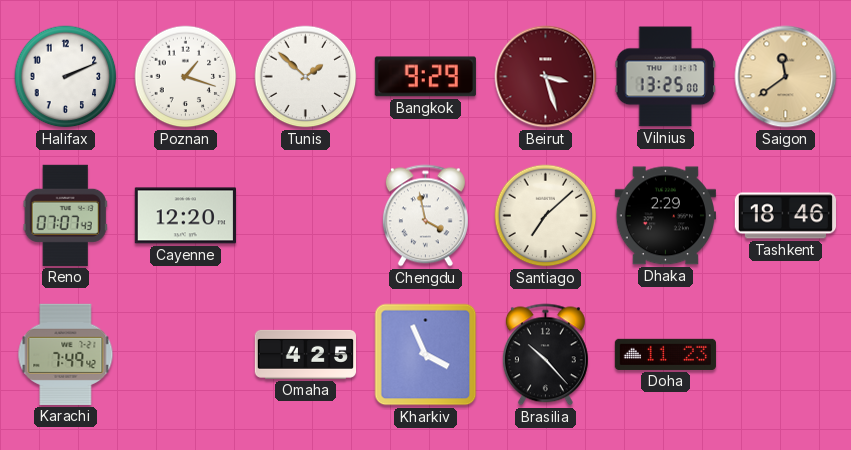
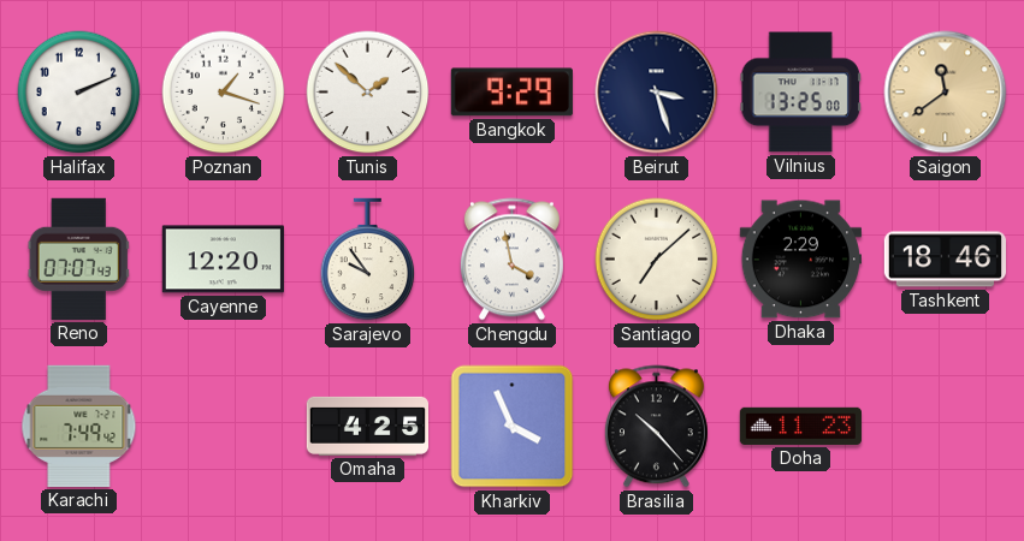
Beirut dial: burgundy -> navy
Sarajevo: none -> 9:54
